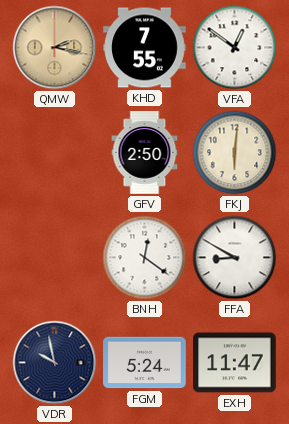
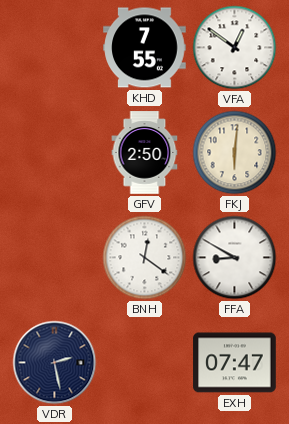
QMW: 2:17 -> none
VDR: 9:58 -> 2:28
FGM: 5:24 -> none
EXH: 11:47 -> 07:47
